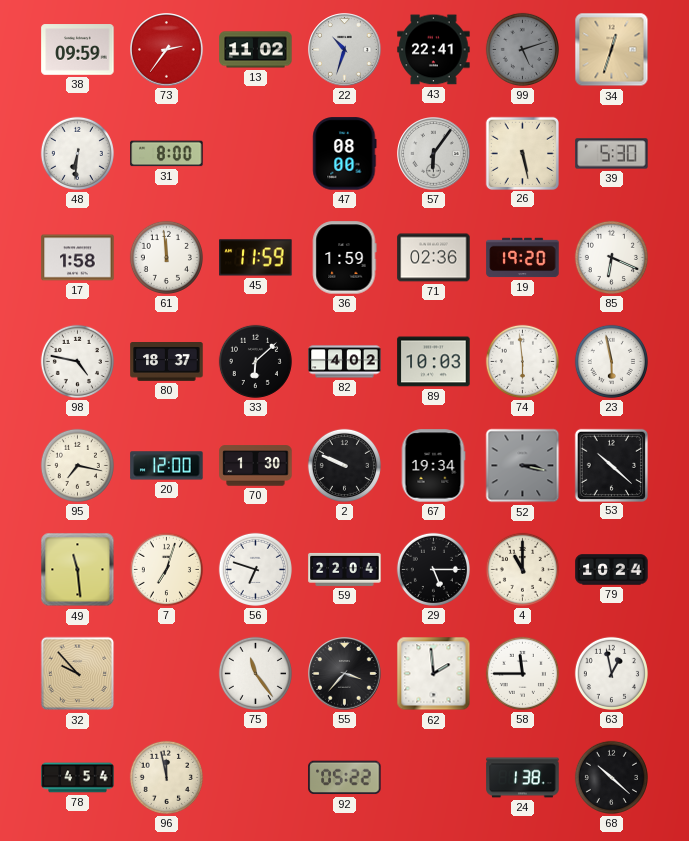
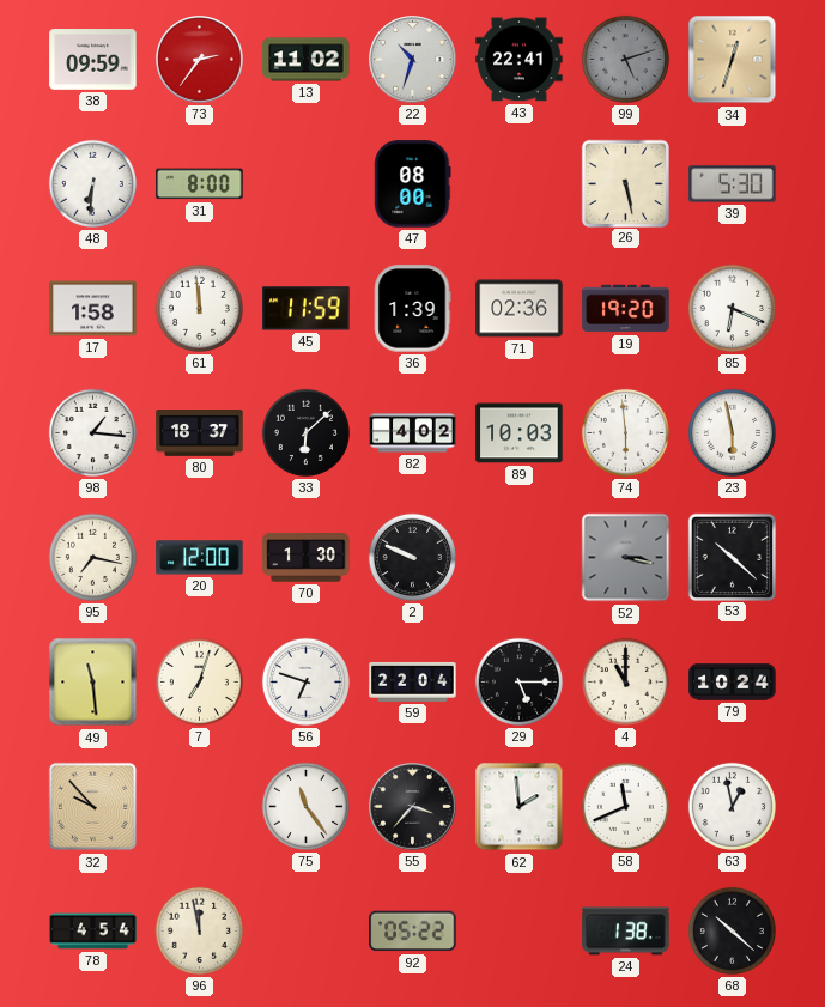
57: 6:06 -> none
36: 1:59 -> 1:39
98: 4:47 -> 1:16
67: 19:34 -> none
58: 11:45 -> 11:41
